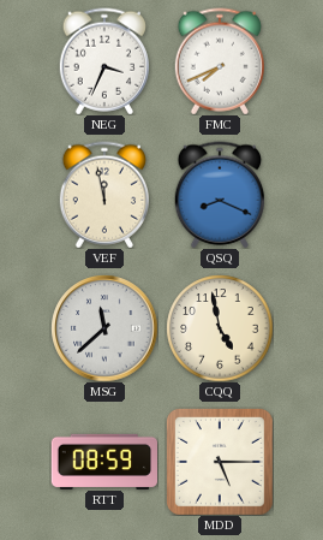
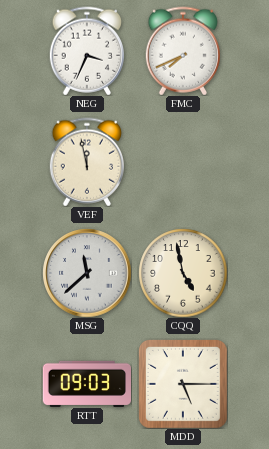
QSQ: 8:19 -> none
RTT: 08:59 -> 09:03
